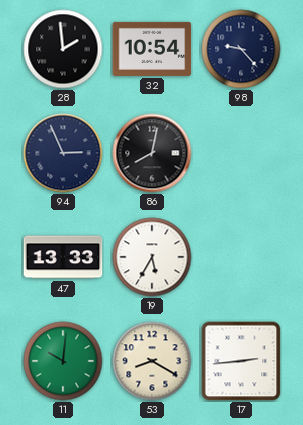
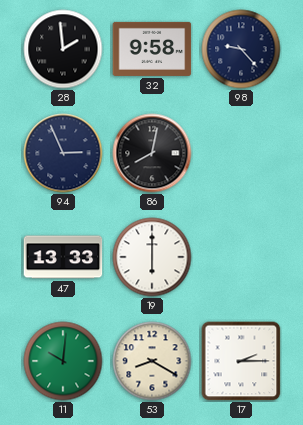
32: 10:54 -> 9:58
19: 5:35 -> 6:00
17: 2:44 -> 2:15
